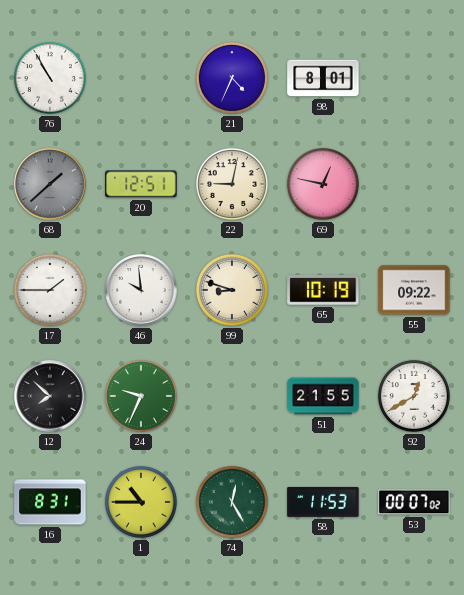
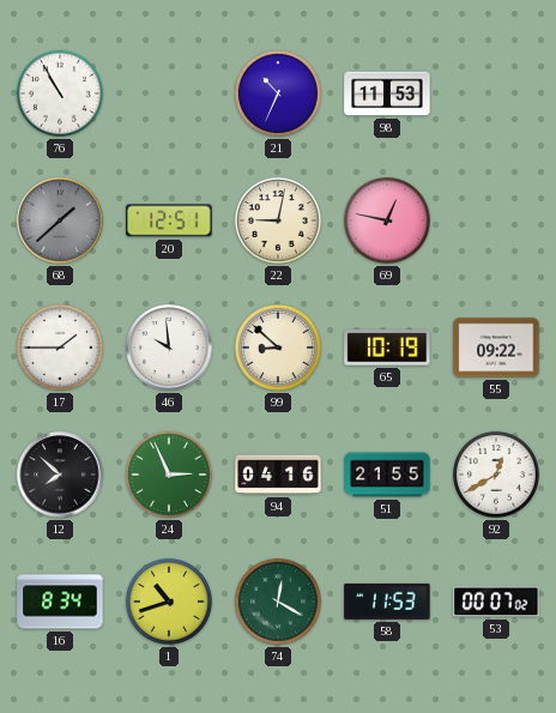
21: 4:34 -> 10:34
98: 8:01 -> 11:53
99: 8:48 -> 8:52
24: 9:34 -> 2:56
94: none -> 04:16
16: 8:31 -> 8:34
1: 10:45 -> 10:42
74: 12:25 -> 12:20
